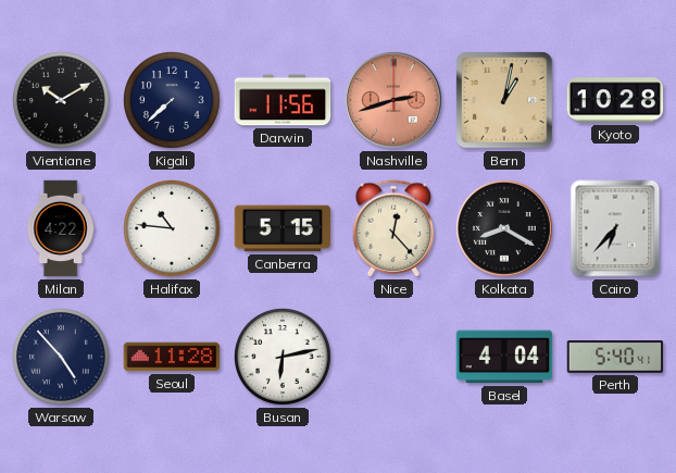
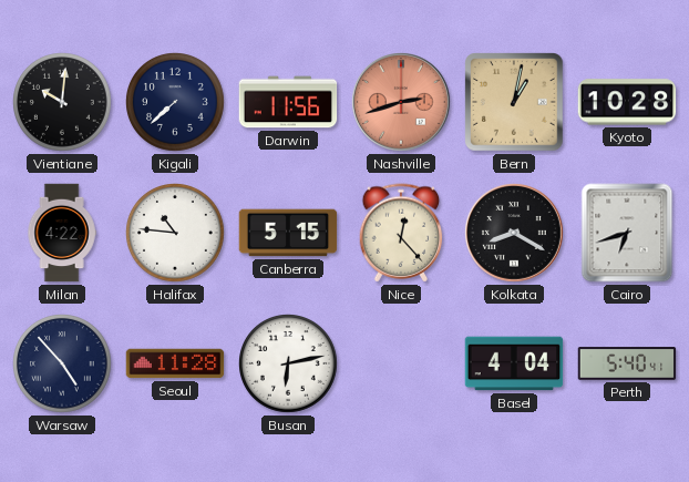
Vientiane: 10:10 -> 10:01
Cairo: 6:37 -> 6:42
